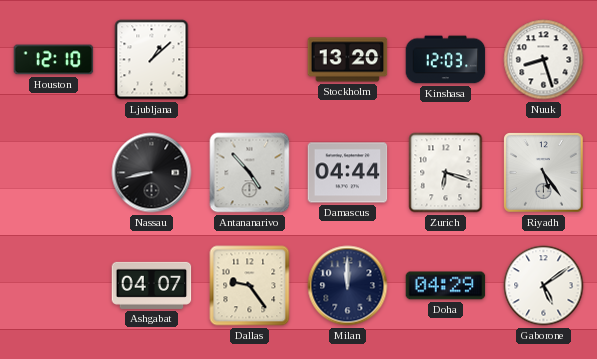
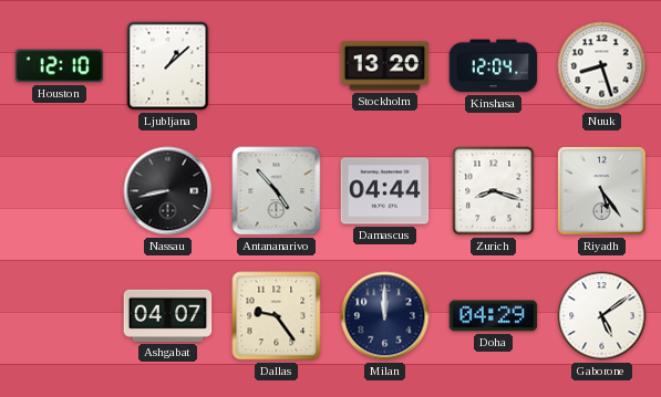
Kinshasa: 12:03 -> 12:04
Zurich: 6:18 -> 8:18
